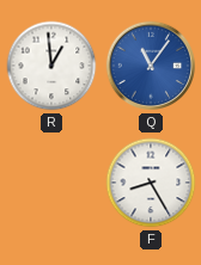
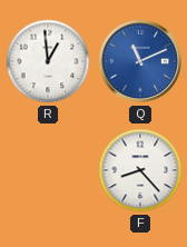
Q: 11:06 -> 11:11
F: 8:25 -> 8:23
